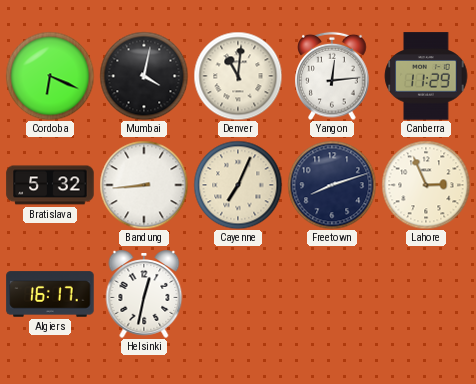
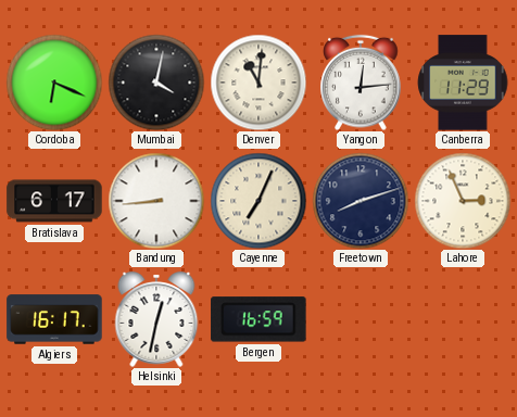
Bratislava: 5:32 -> 6:17
Bergen: none -> 16:59
